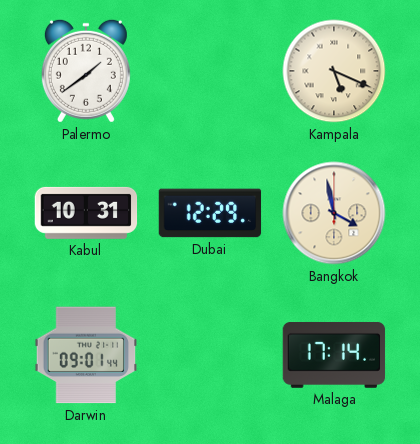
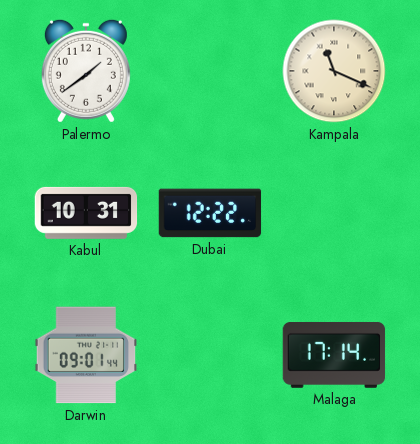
Kampala: 5:19 -> 11:19
Dubai: 12:29 -> 12:22
Bangkok: 3:58 -> none
